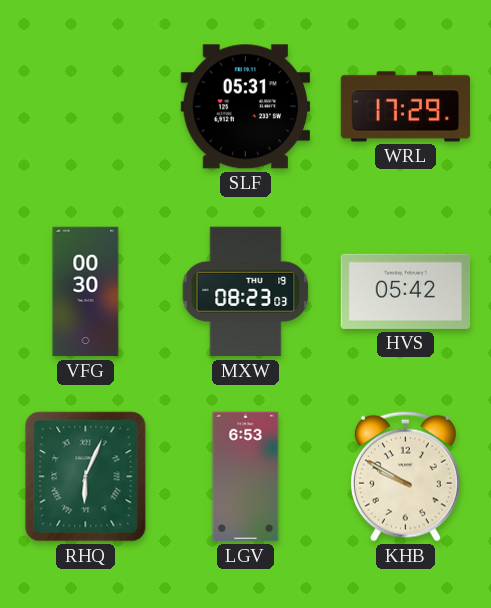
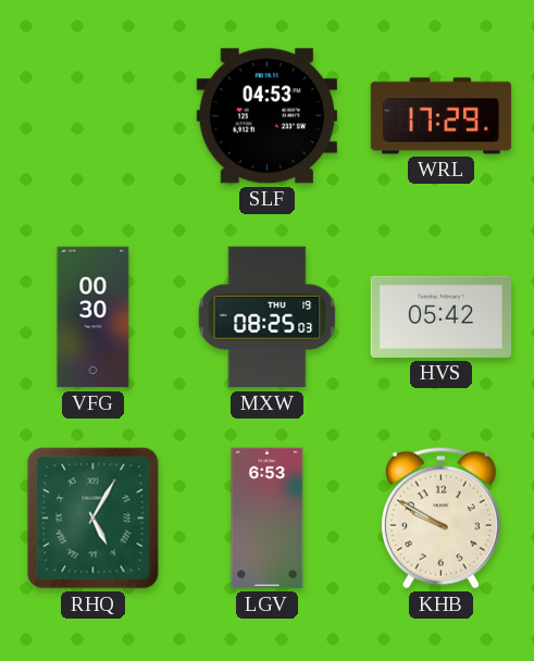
SLF: 05:31 -> 04:53
MXW: 08:23 -> 08:25
RHQ: 6:04 -> 5:05
